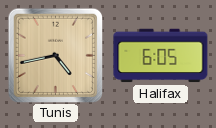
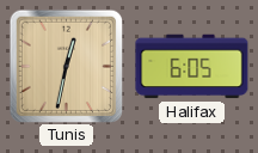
Tunis: 4:43 -> 12:32
